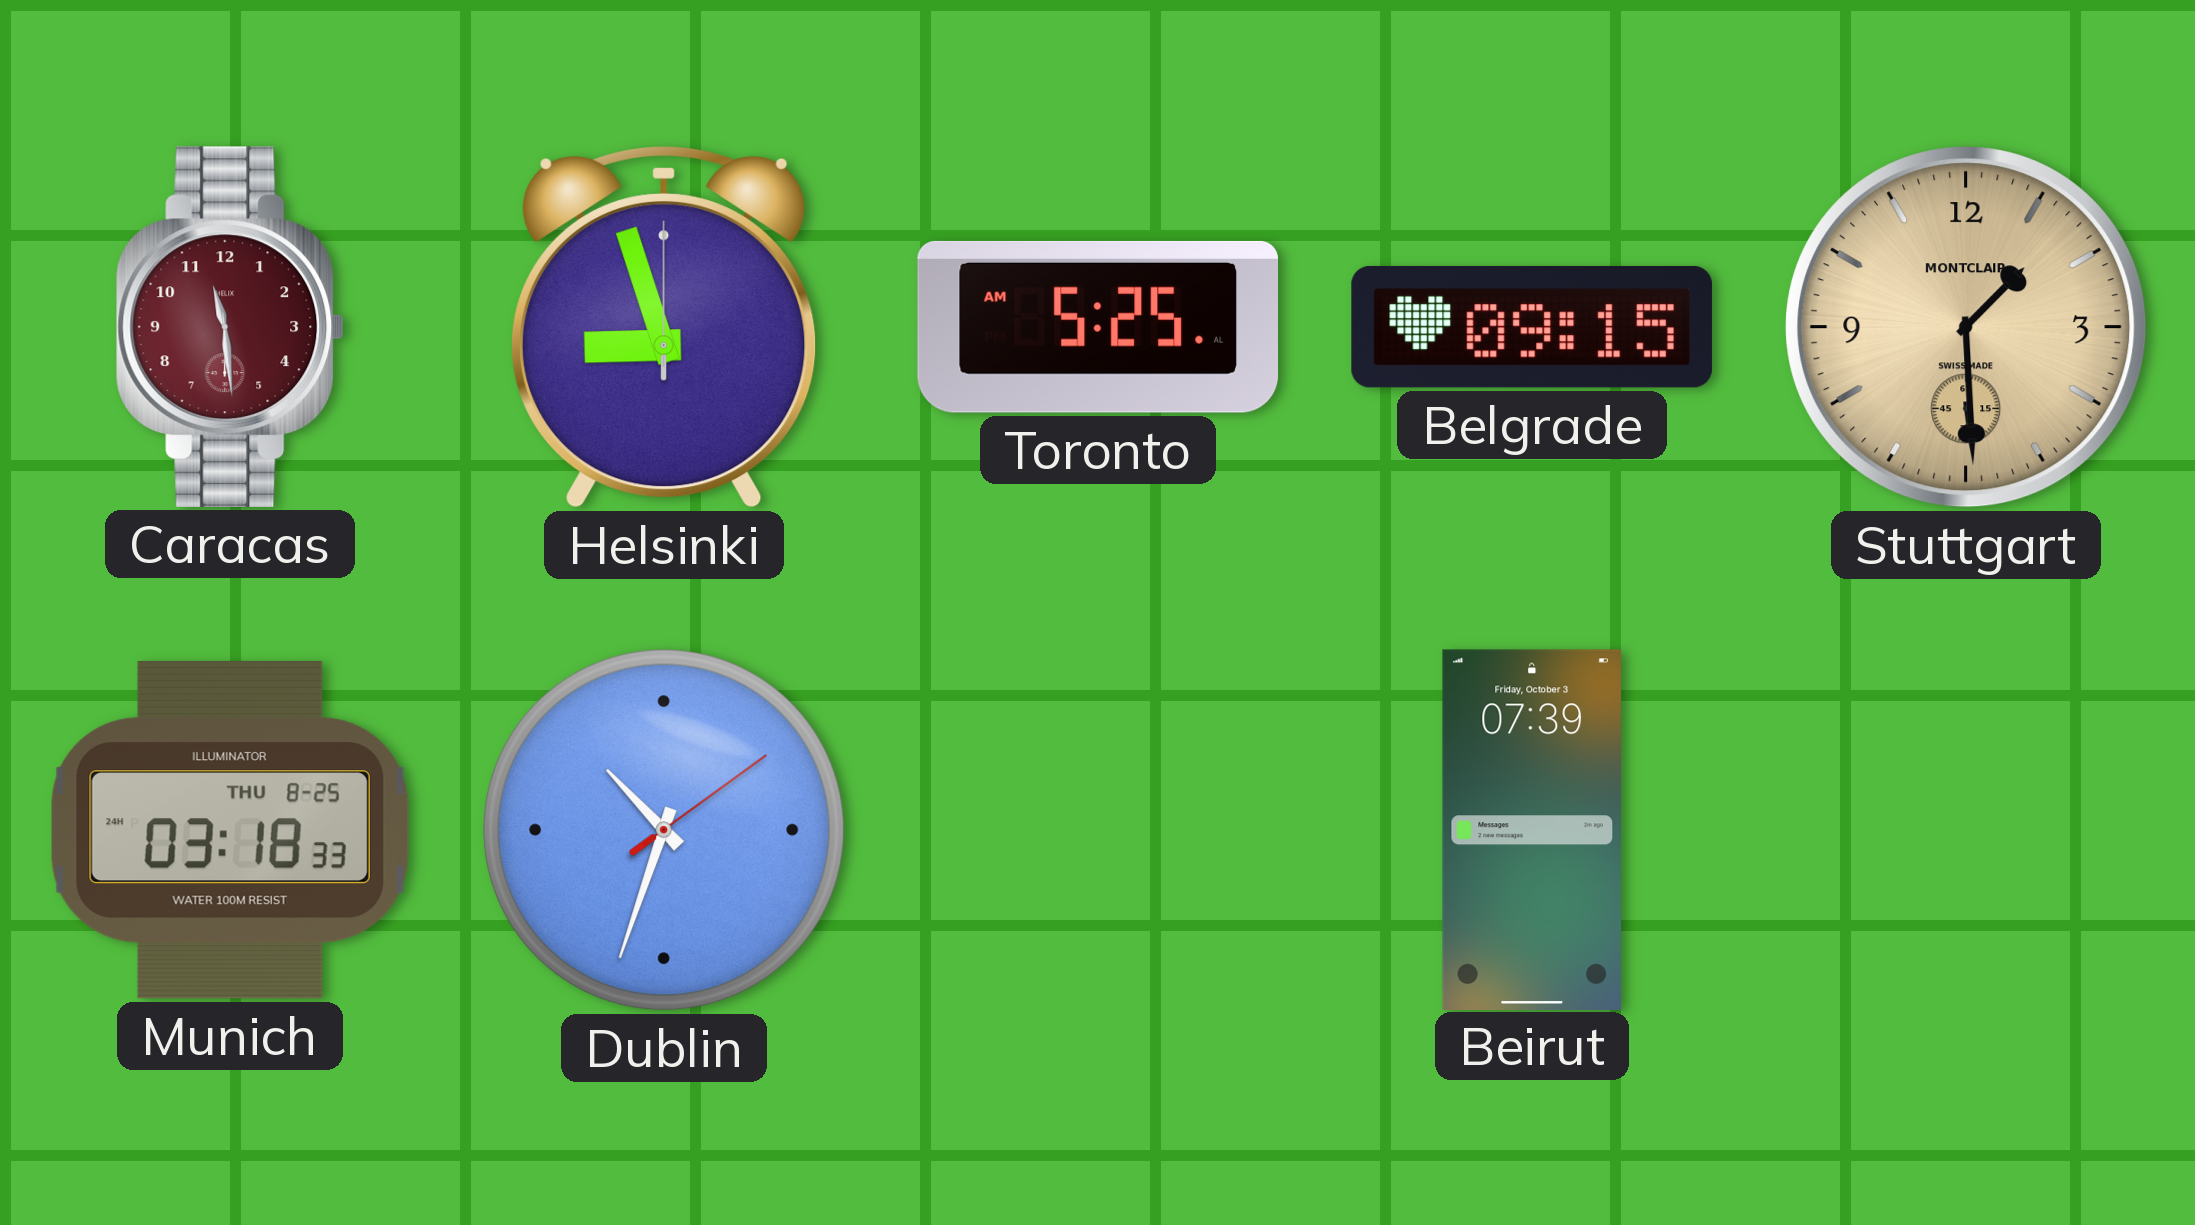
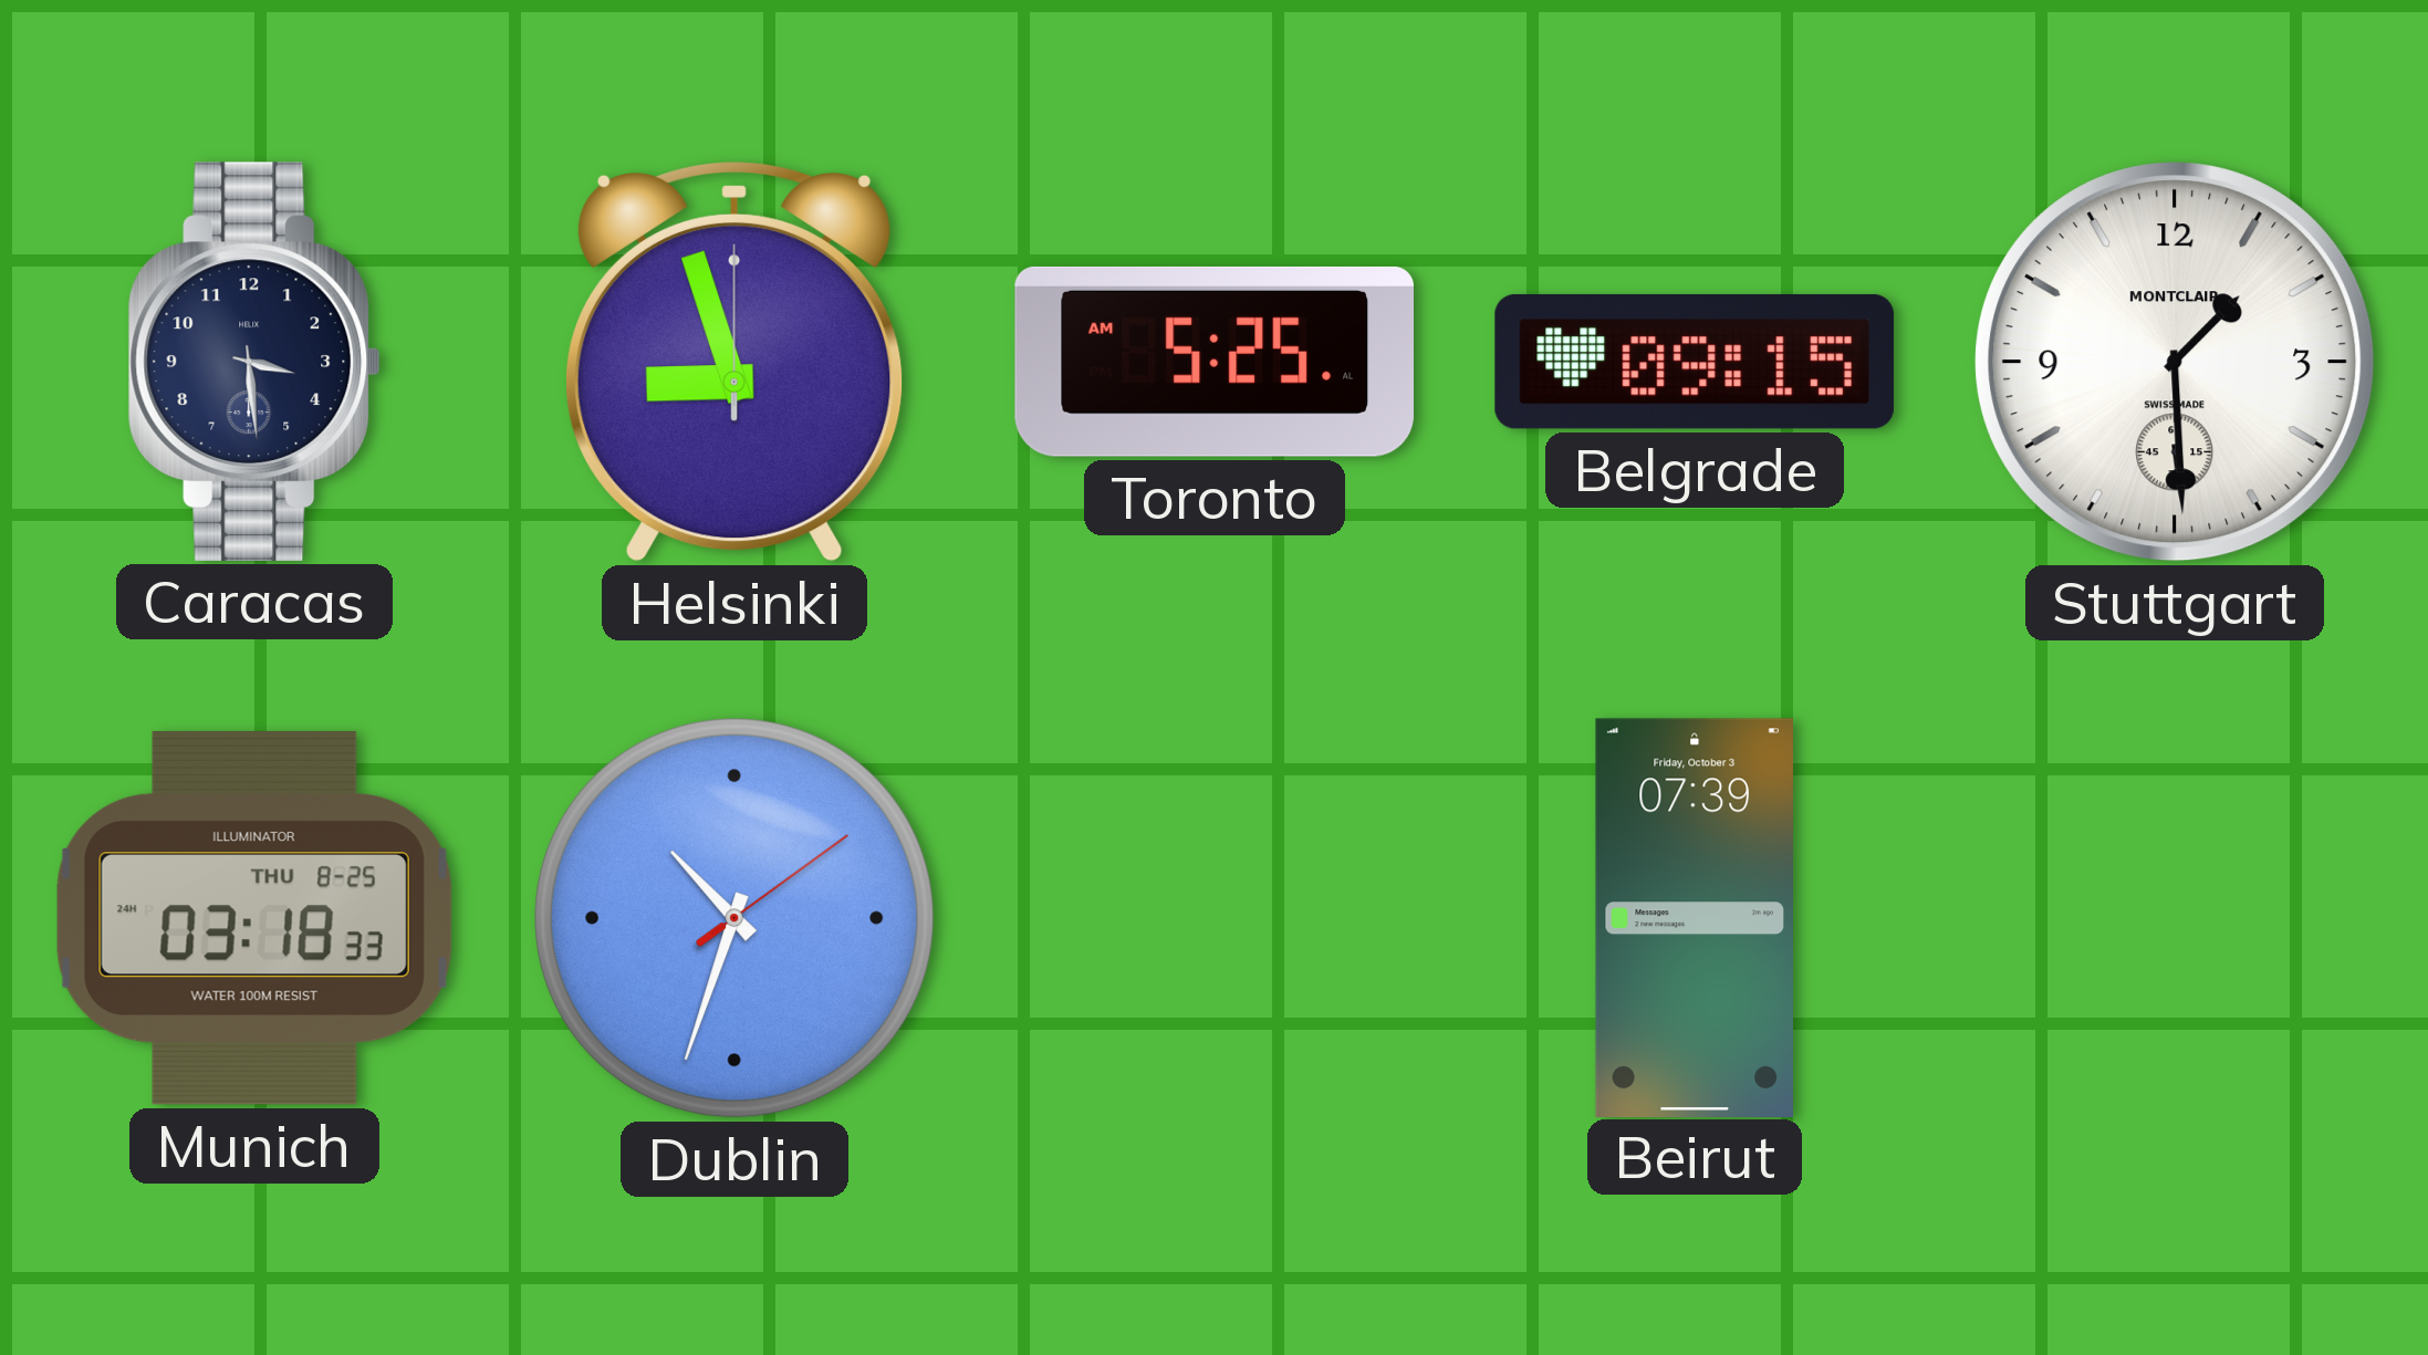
Caracas: 11:29 -> 3:29
Caracas dial: burgundy -> navy
Stuttgart dial: champagne -> white
